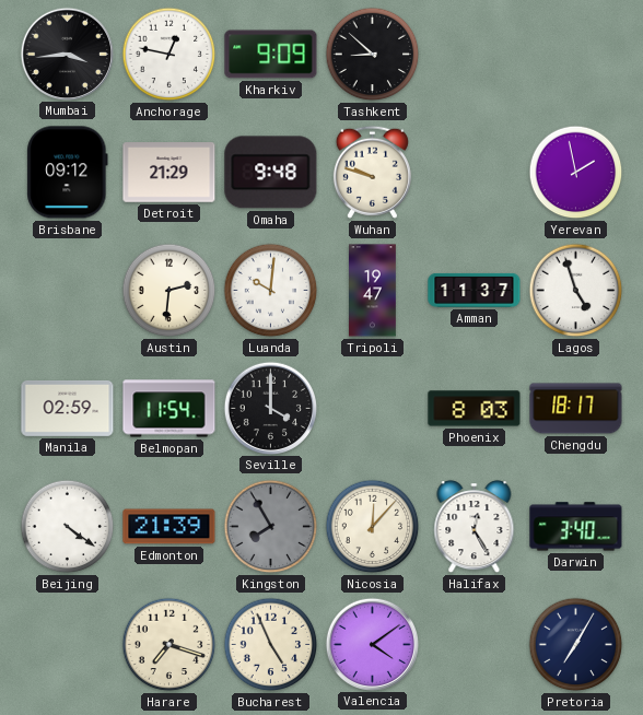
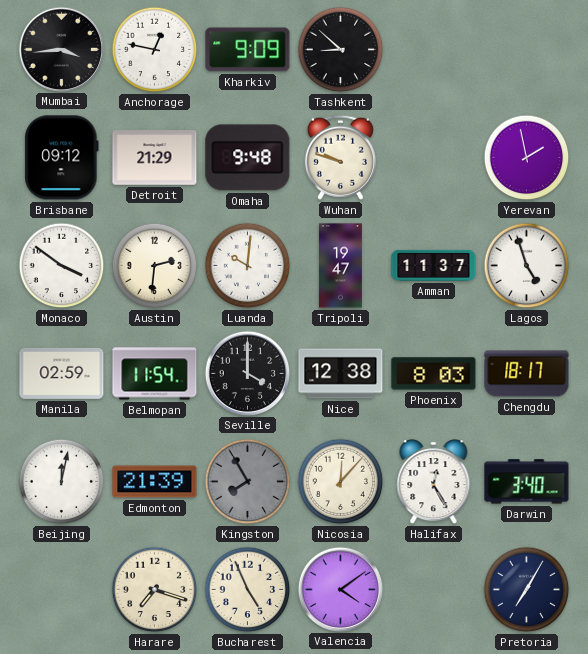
Monaco: none -> 3:51
Nice: none -> 12:38
Beijing: 4:21 -> 12:02
